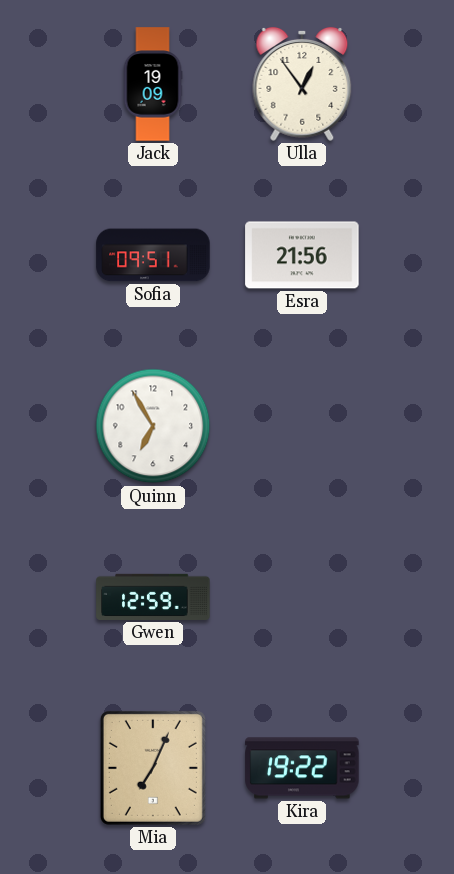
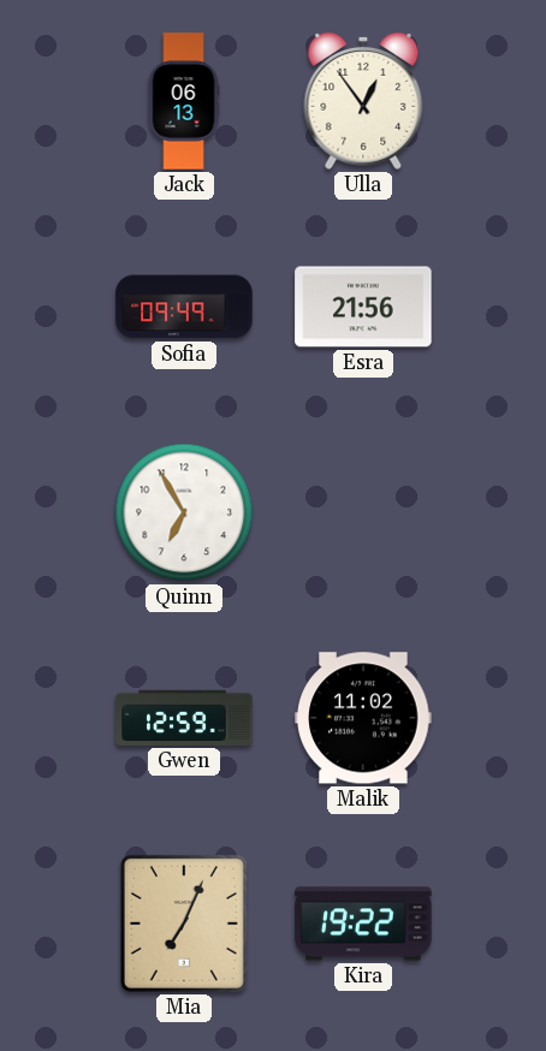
Jack: 19:09 -> 06:13
Sofia: 09:51 -> 09:49
Malik: none -> 11:02
